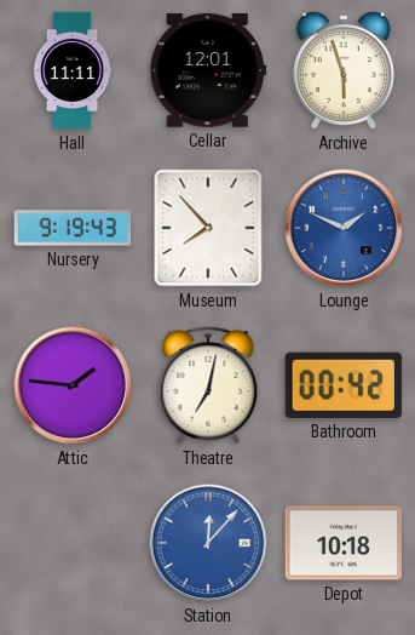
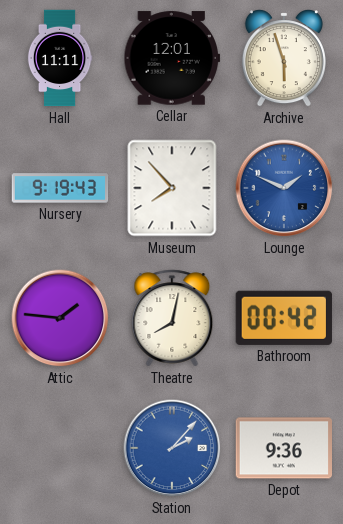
Theatre: 7:02 -> 8:02
Station: 12:07 -> 2:07
Depot: 10:18 -> 9:36
